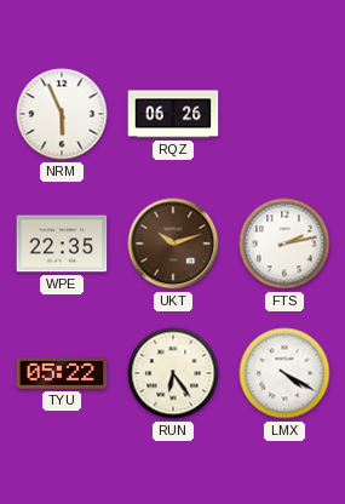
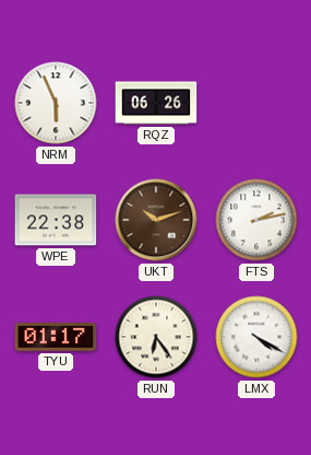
WPE: 22:35 -> 22:38
TYU: 05:22 -> 01:17
